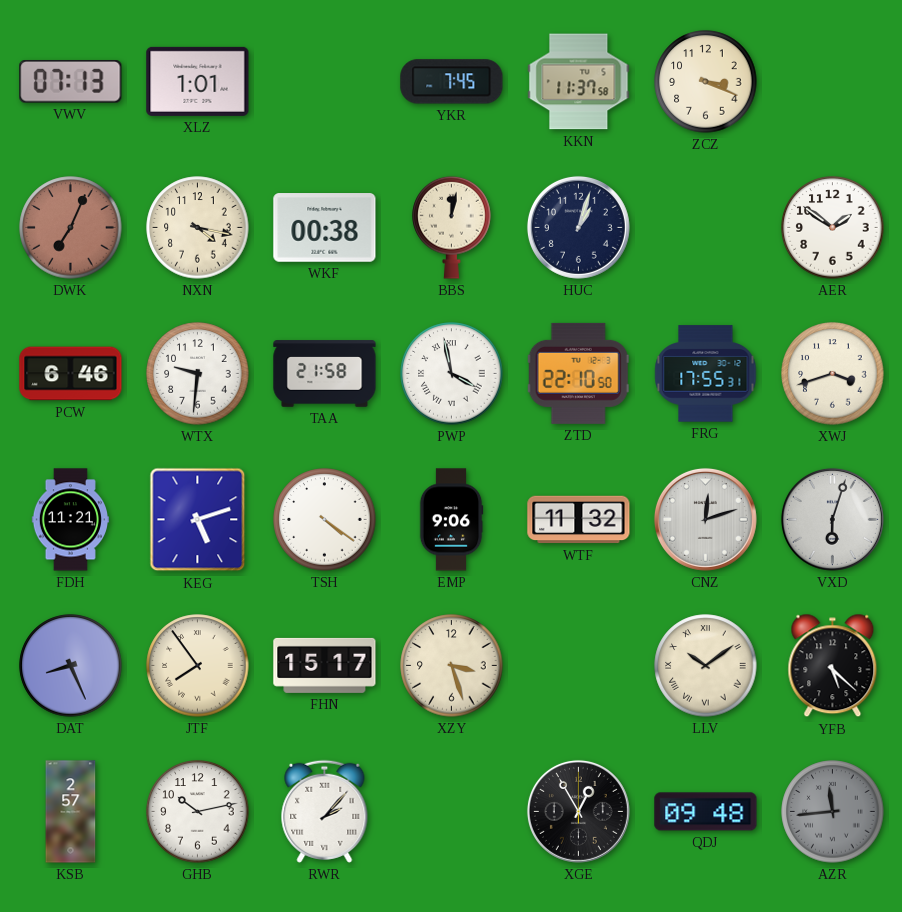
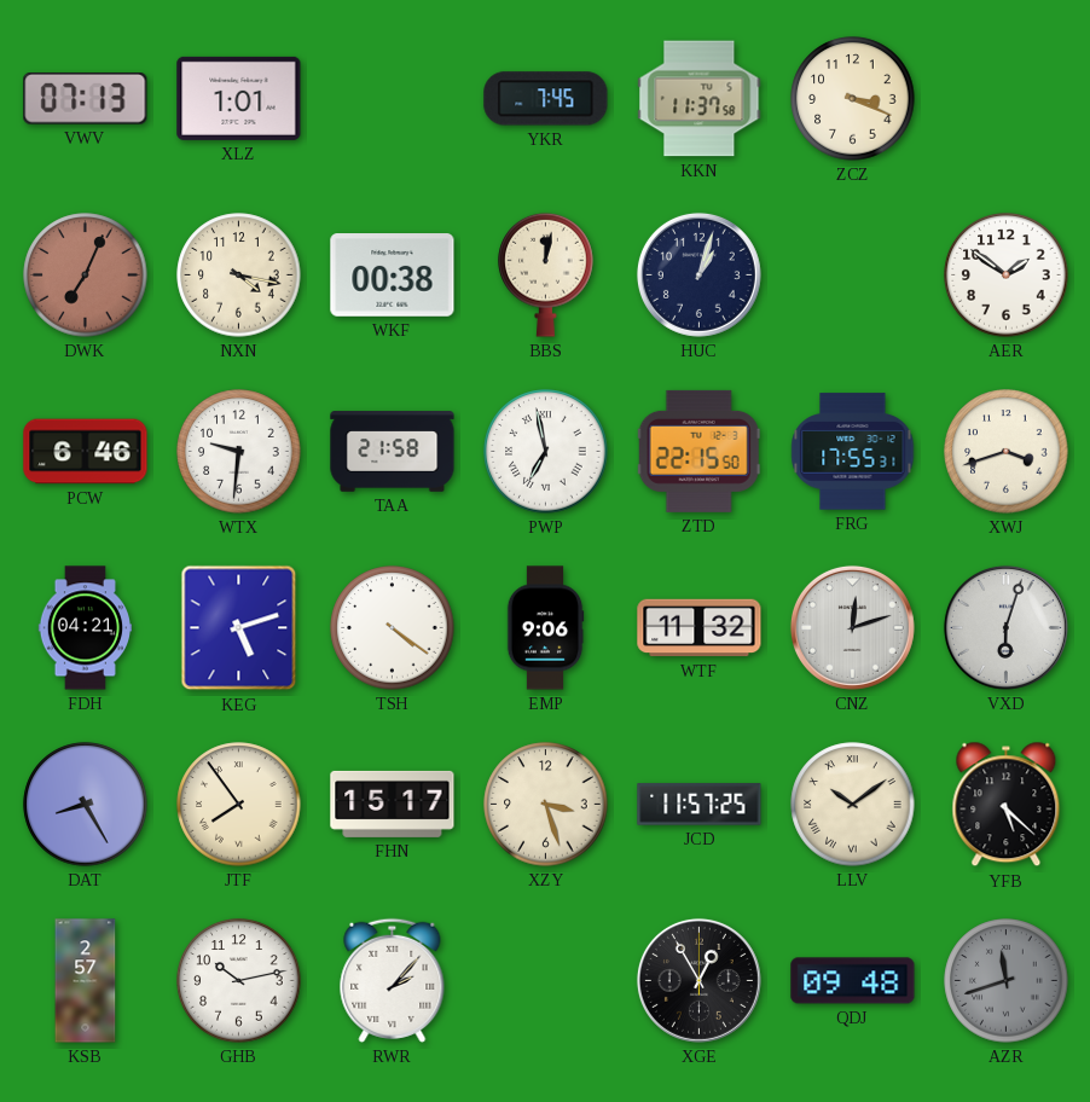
PWP: 3:58 -> 6:58
ZTD: 22:10 -> 22:15
FDH: 11:21 -> 04:21
DAT: 8:26 -> 8:25
JCD: none -> 11:57
AZR: 11:44 -> 11:42
